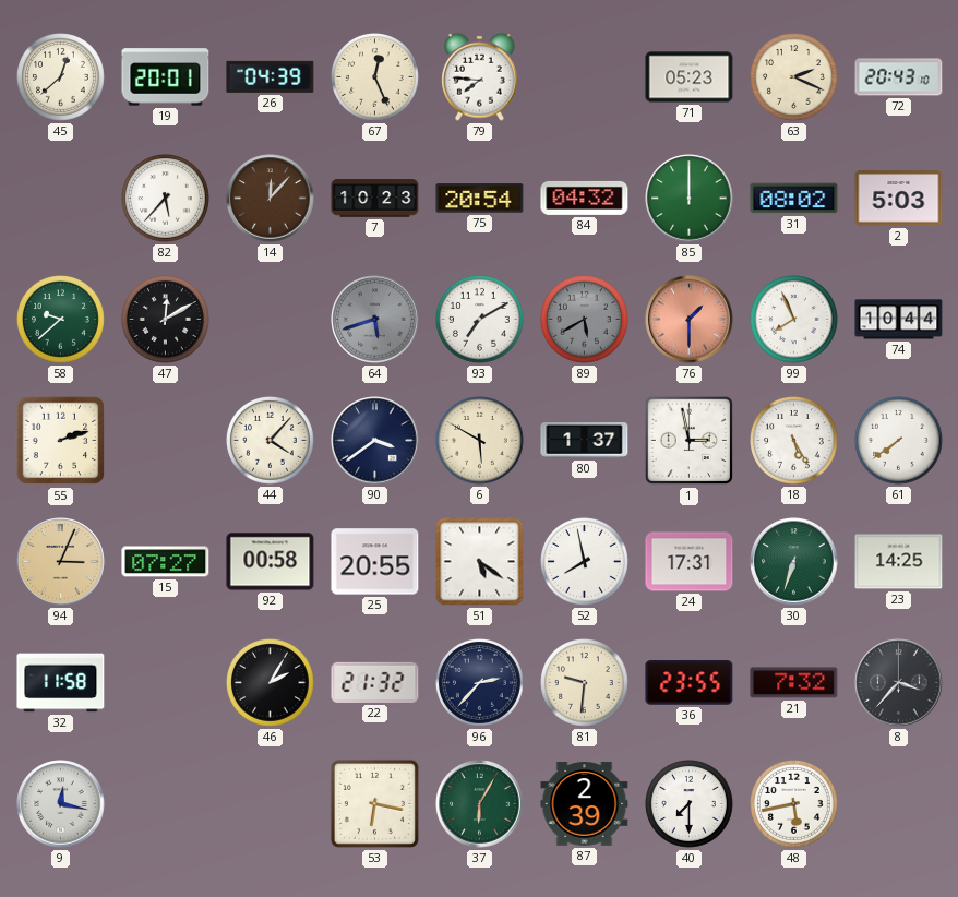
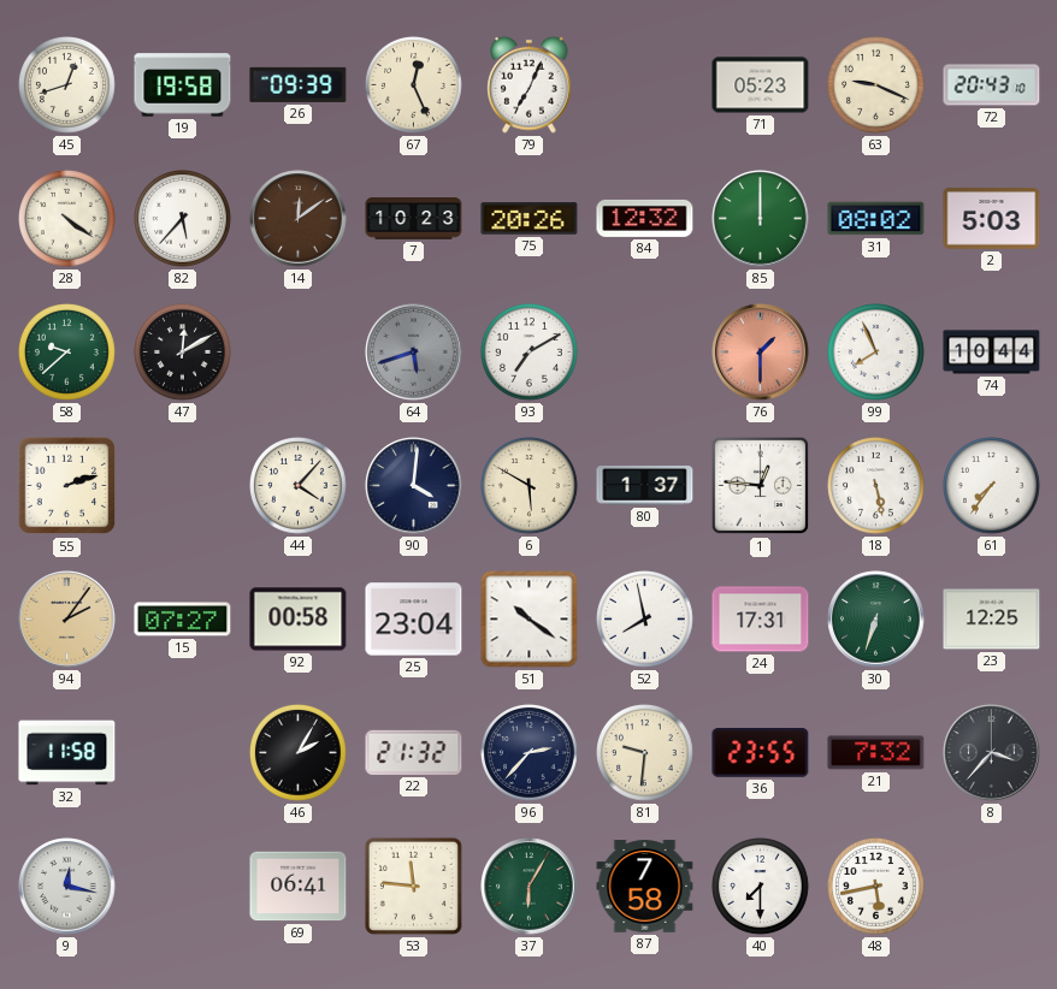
45: 12:38 -> 12:42
19: 20:01 -> 19:58
26: 04:39 -> 09:39
79: 7:46 -> 7:04
63: 2:19 -> 9:19
28: none -> 4:21
14: 12:07 -> 12:09
75: 20:54 -> 20:26
84: 04:32 -> 12:32
89: 5:40 -> none
90: 3:39 -> 4:01
1: 2:58 -> 12:46
18: 5:25 -> 5:28
61: 7:39 -> 7:36
94: 3:04 -> 2:06
25: 20:55 -> 23:04
51: 5:21 -> 10:21
23: 14:25 -> 12:25
69: none -> 06:41
53: 6:17 -> 11:46
87: 2:39 -> 7:58
